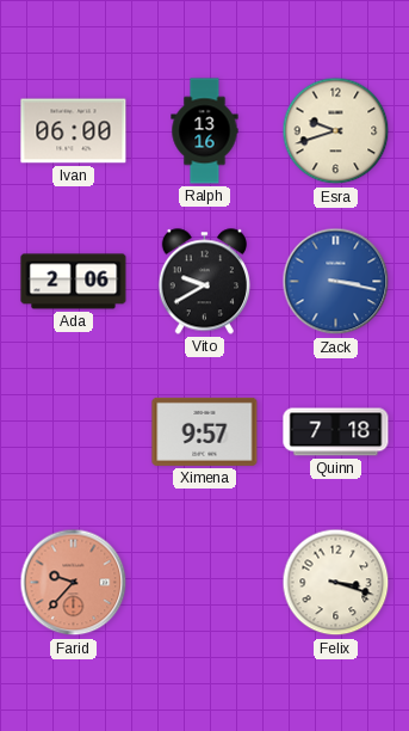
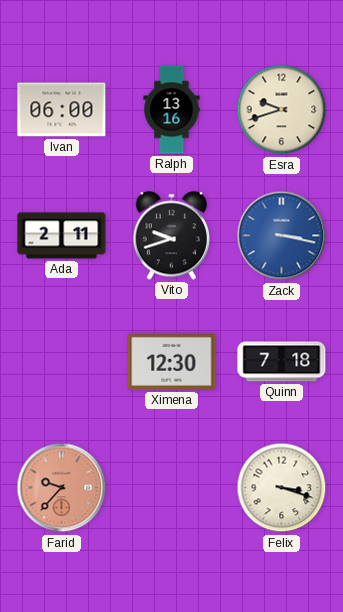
Ada: 2:06 -> 2:11
Vito: 9:40 -> 9:42
Ximena: 9:57 -> 12:30
